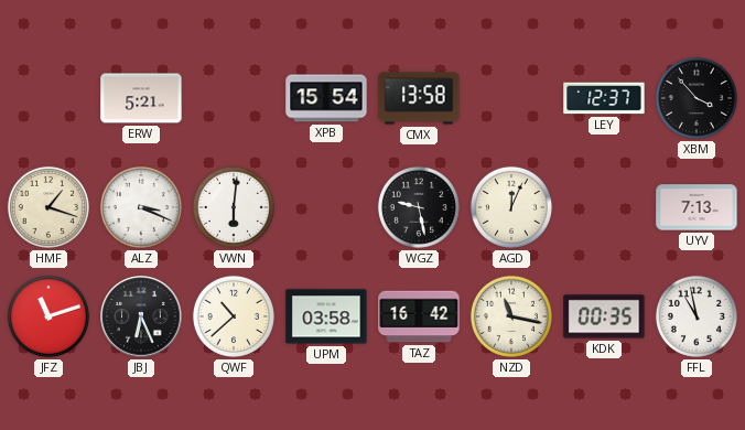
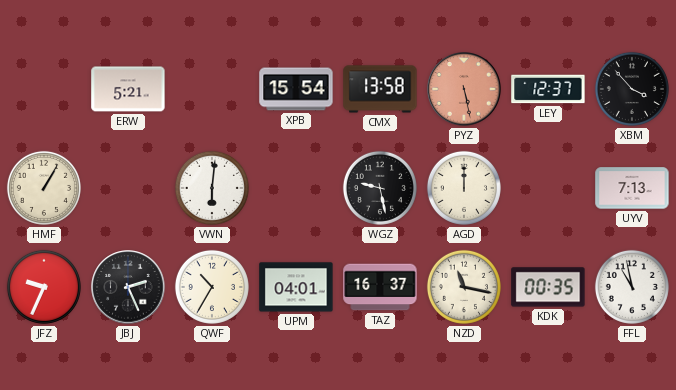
PYZ: none -> 5:28
HMF: 1:18 -> 1:05
ALZ: 3:19 -> none
AGD: 12:04 -> 12:00
JFZ: 11:12 -> 9:34
JBJ: 6:26 -> 2:26
QWF: 10:38 -> 10:35
UPM: 03:58 -> 04:01
TAZ: 16:42 -> 16:37
